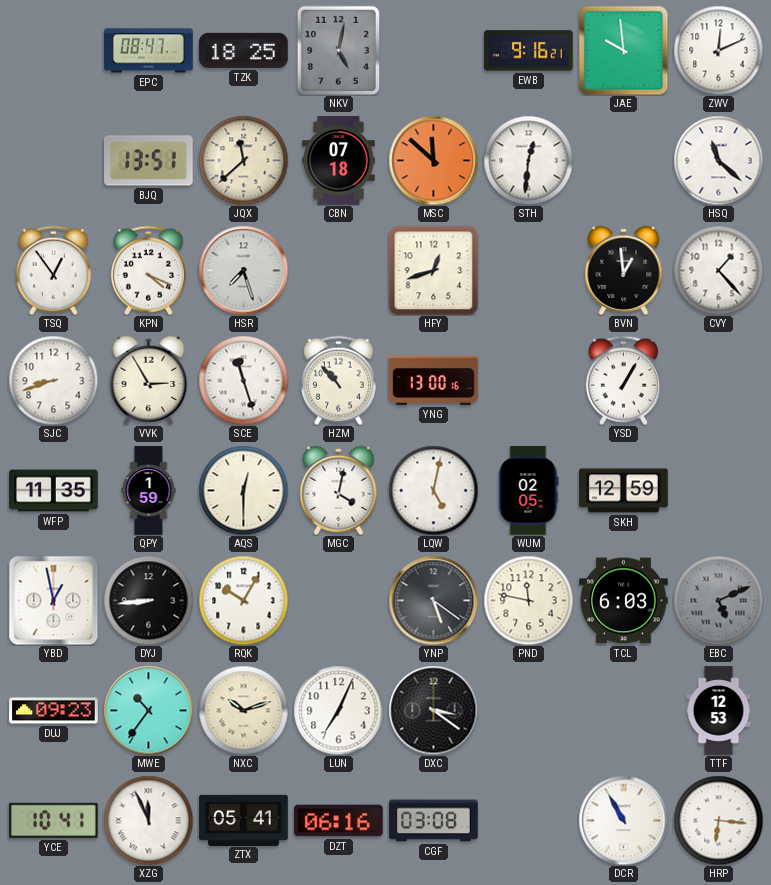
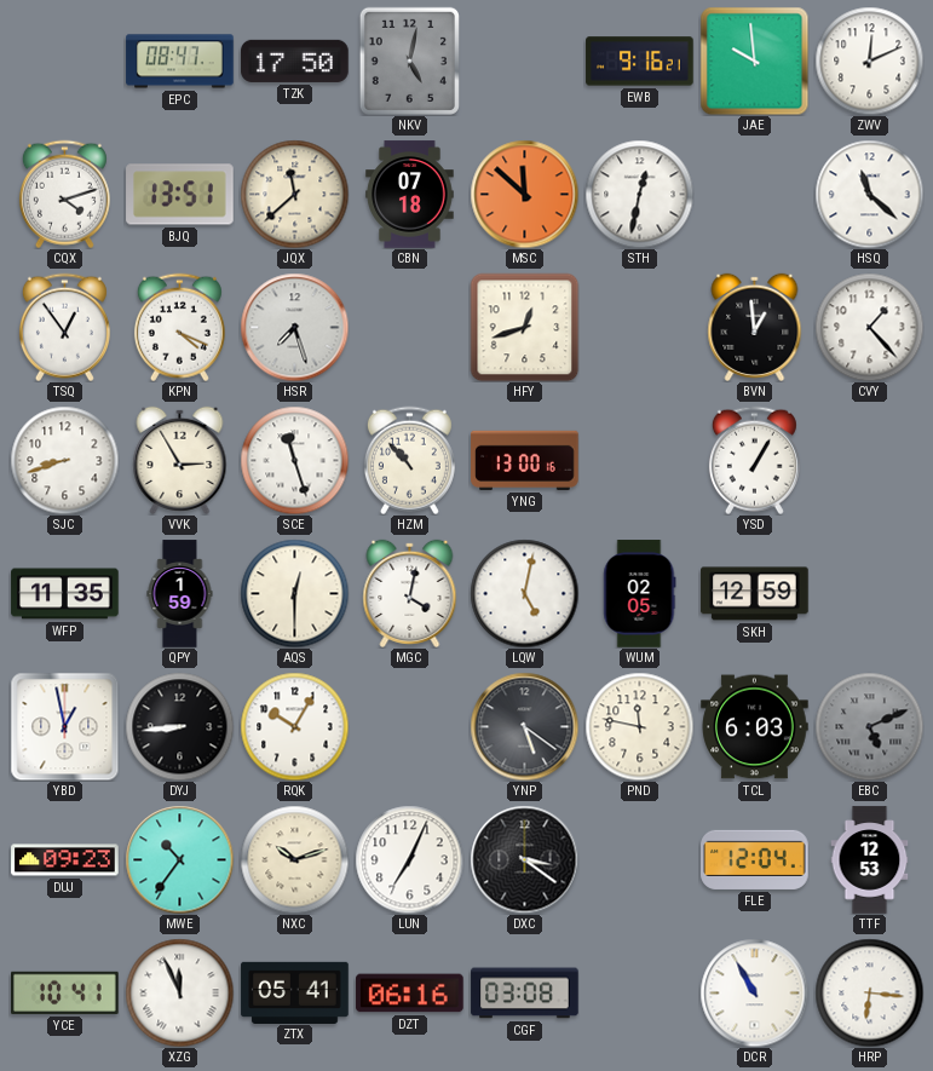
TZK: 18:25 -> 17:50
CQX: none -> 4:12
STH: 12:31 -> 12:32
FLE: none -> 12:04
